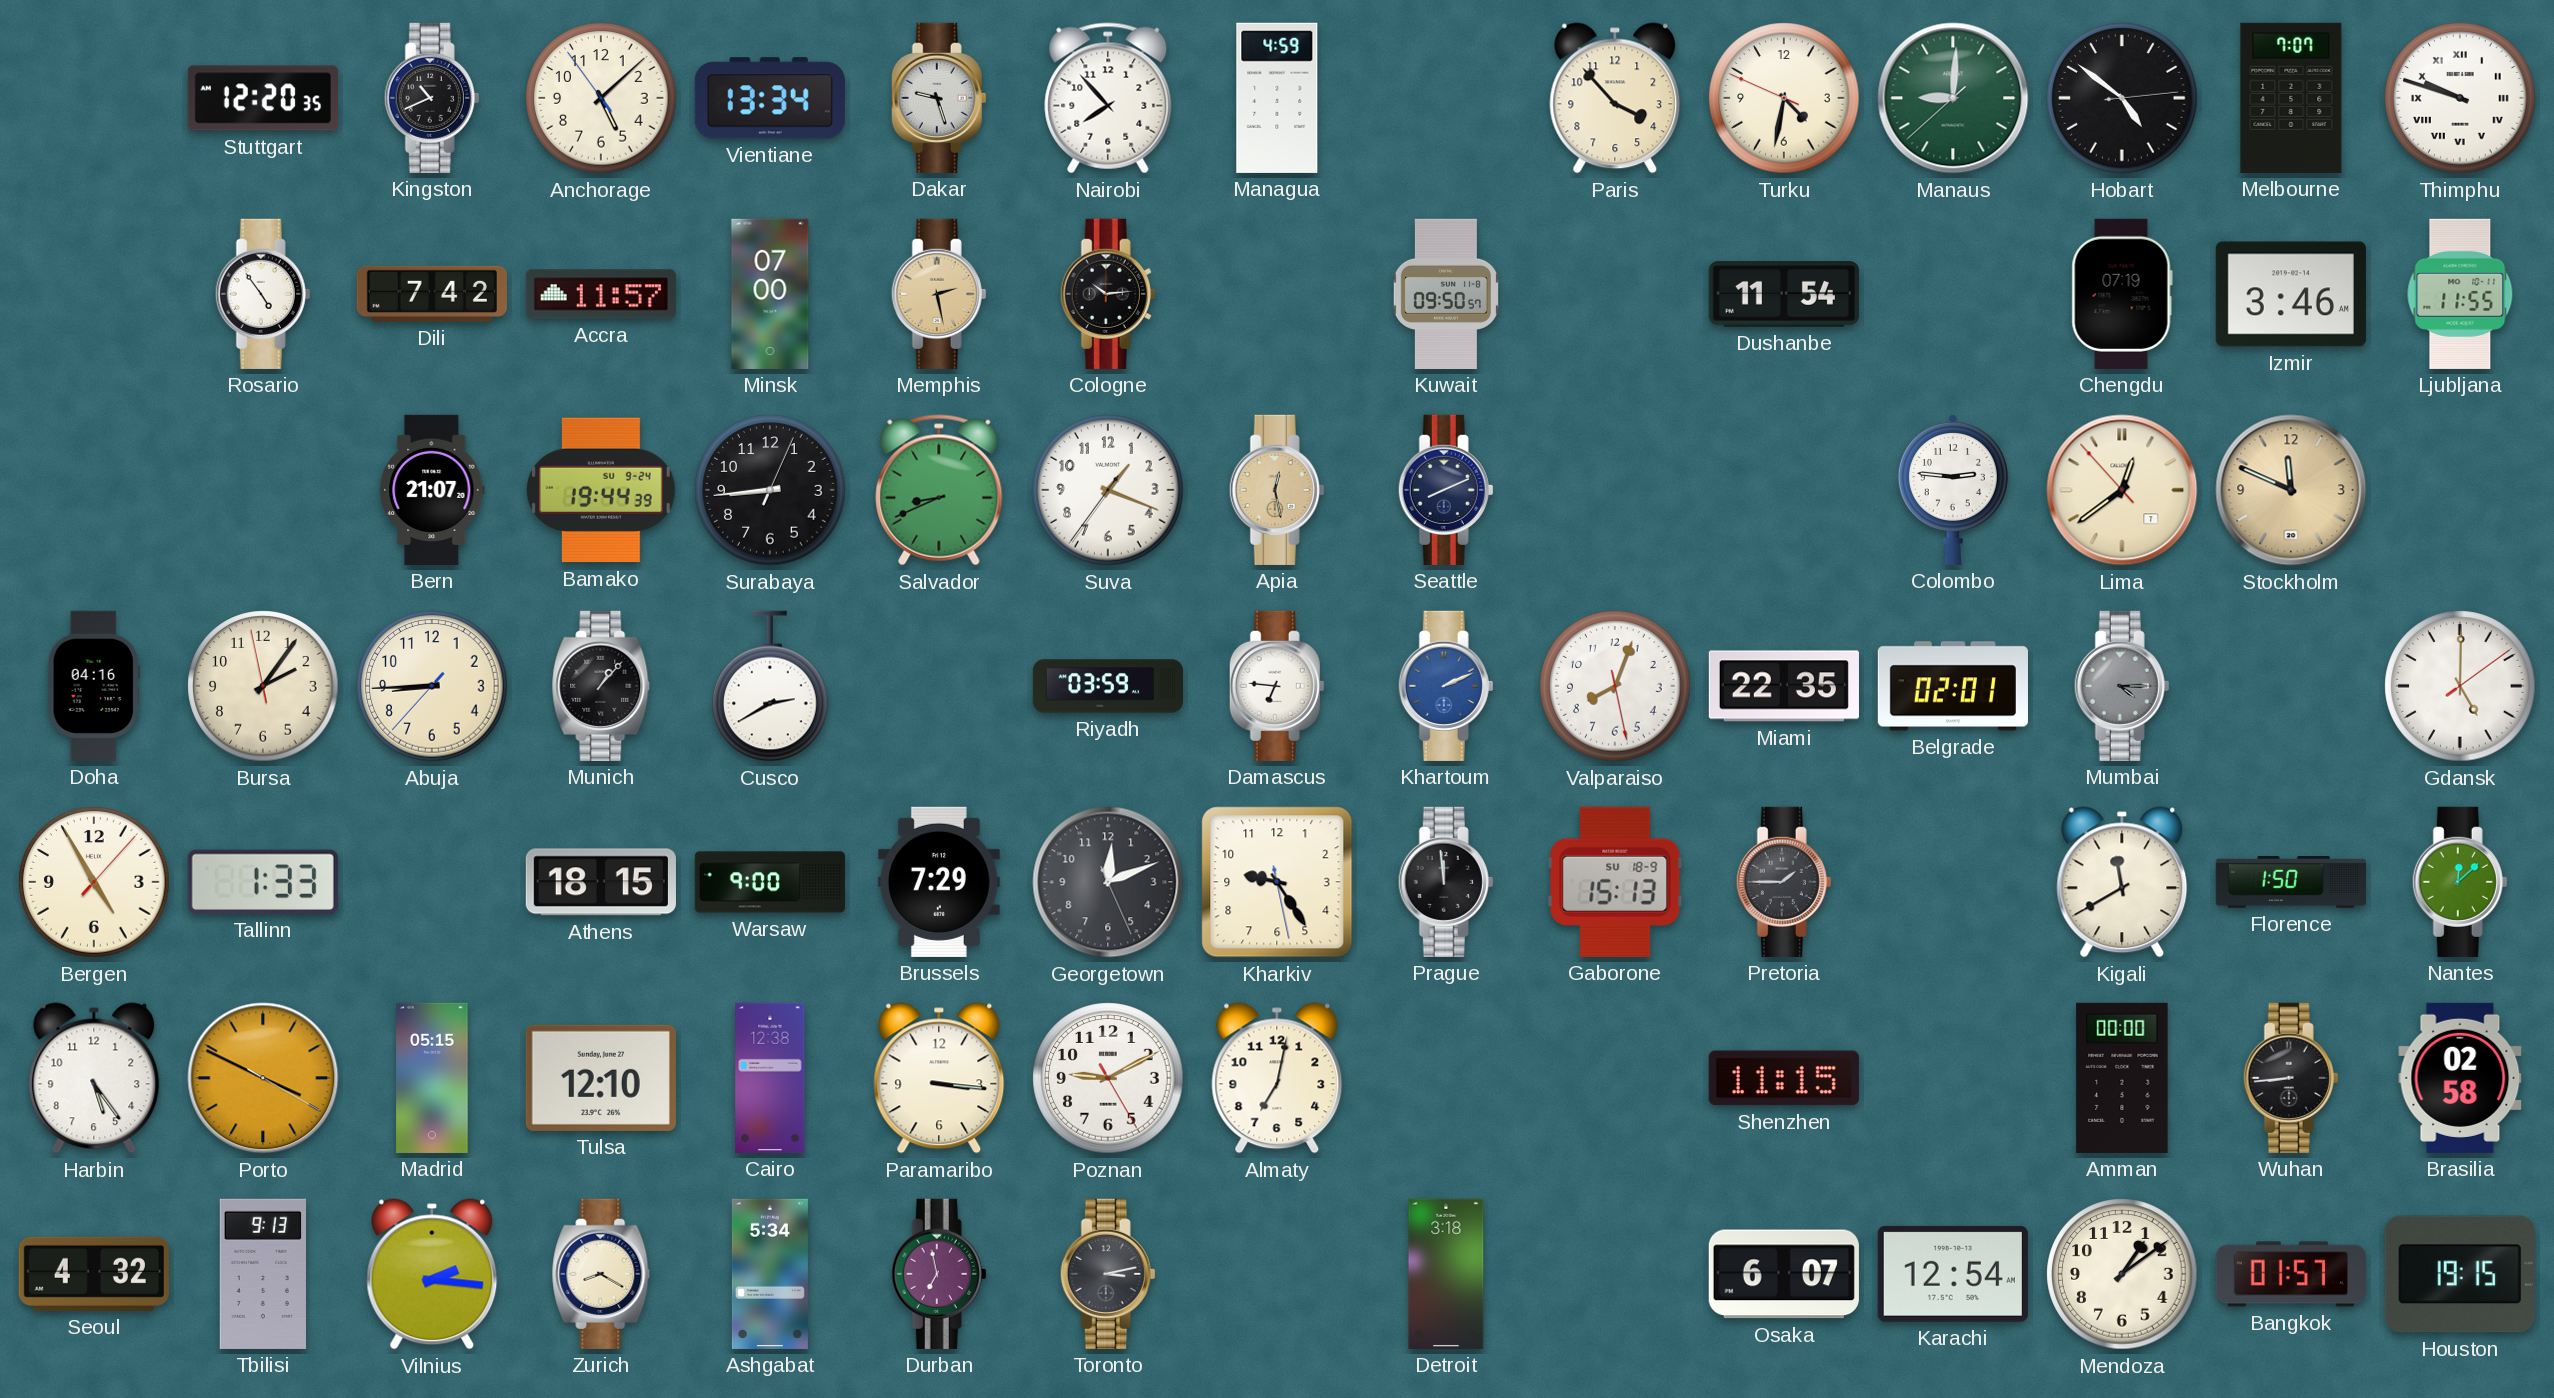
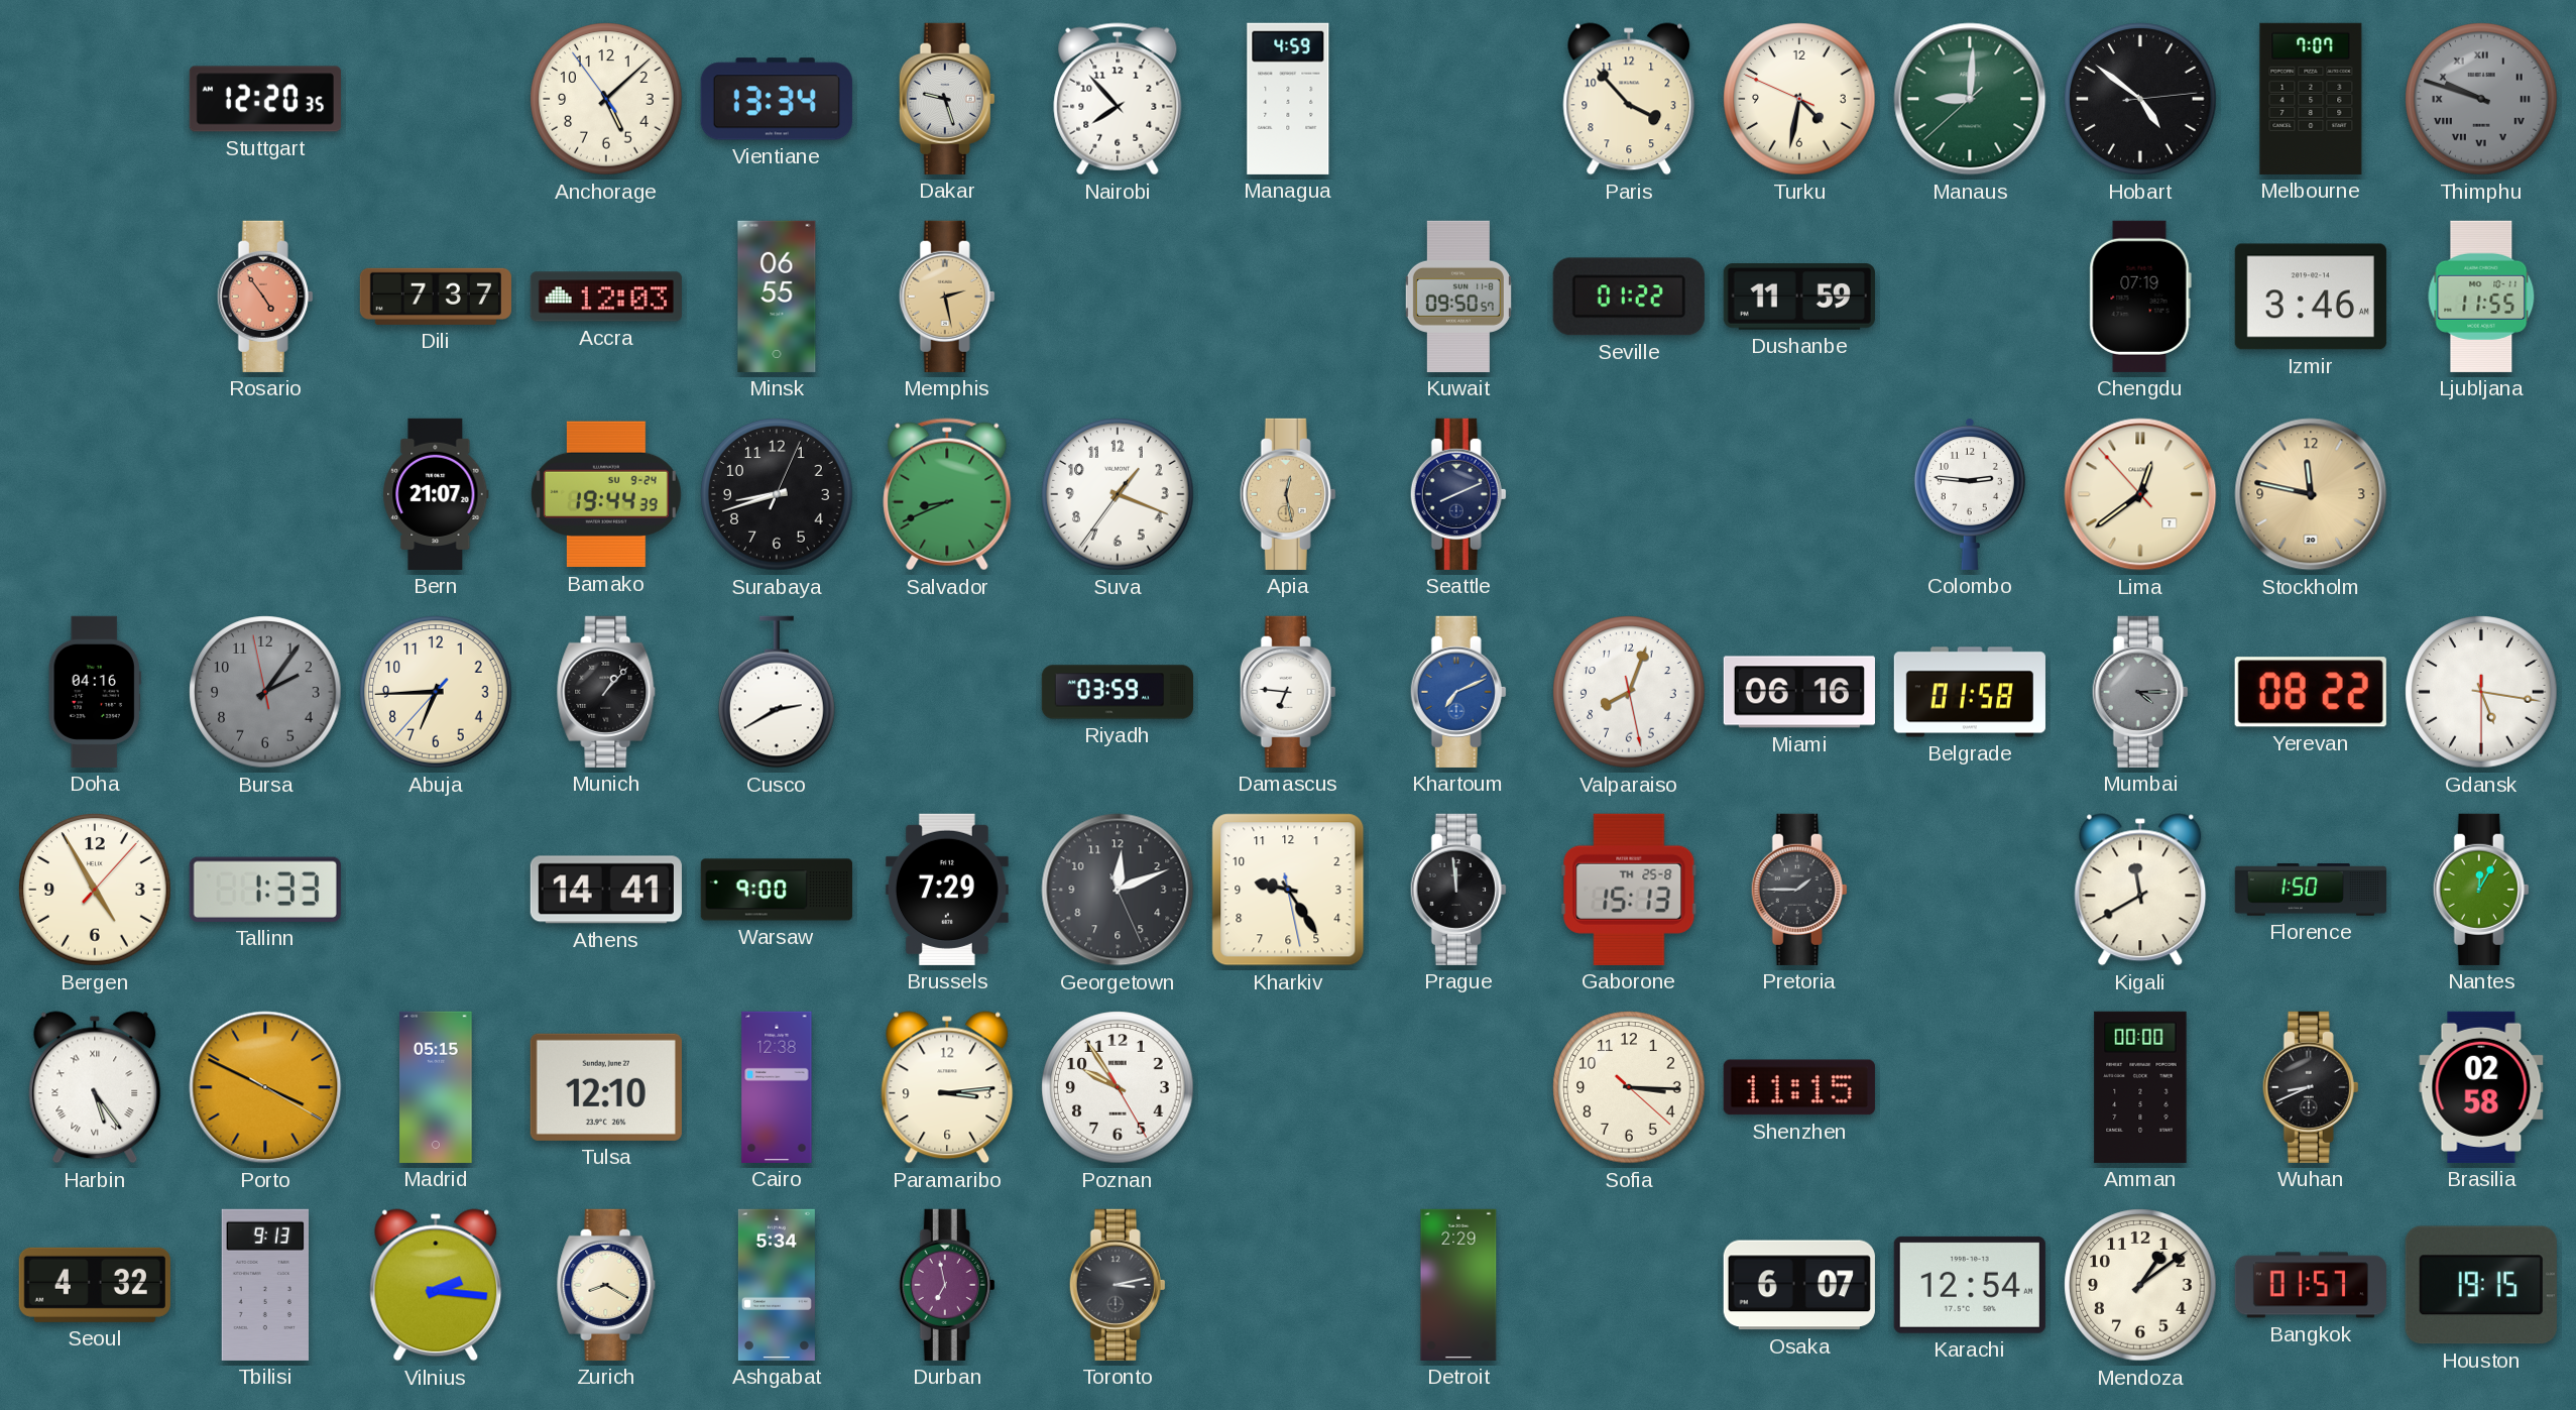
Kingston: 10:41 -> none
Thimphu dial: white -> grey
Rosario dial: white -> salmon
Dili: 7:42 -> 7:37
Accra: 11:57 -> 12:03
Minsk: 07:00 -> 06:55
Cologne: 10:14 -> none
Seville: none -> 01:22
Dushanbe: 11:54 -> 11:59
Surabaya: 8:44 -> 8:42
Stockholm: 11:49 -> 11:47
Bursa dial: cream -> grey
Abuja: 8:44 -> 6:44
Khartoum: 2:11 -> 7:11
Miami: 22:35 -> 06:16
Belgrade: 02:01 -> 01:58
Yerevan: none -> 08:22
Gdansk: 5:00 -> 5:16
Athens: 18:15 -> 14:41
Gaborone date: SU 18-9 -> TH 25-8
Nantes: 12:08 -> 12:05
Harbin numerals: Arabic -> Roman
Paramaribo: 3:16 -> 3:14
Poznan: 9:10 -> 9:54
Almaty: 7:02 -> none
Sofia: none -> 3:15
Wuhan: 8:44 -> 8:41
Detroit: 3:18 -> 2:29
